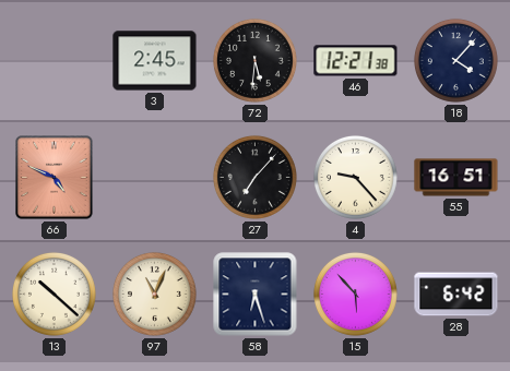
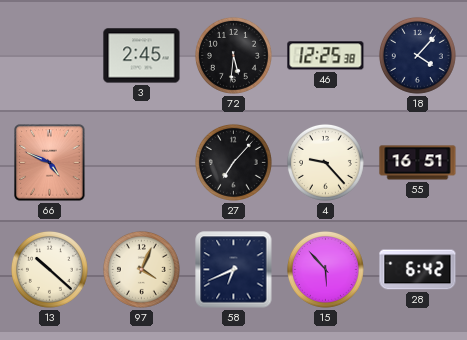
46: 12:21 -> 12:25
97: 11:04 -> 4:04
58: 6:27 -> 6:41
